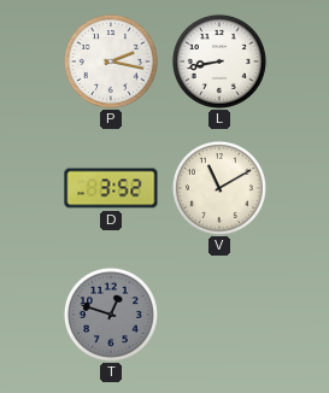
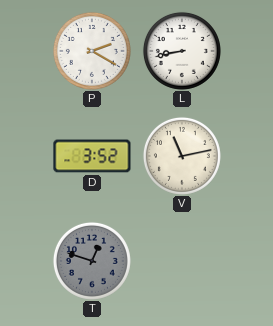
P: 2:17 -> 2:20
V: 11:10 -> 11:13
